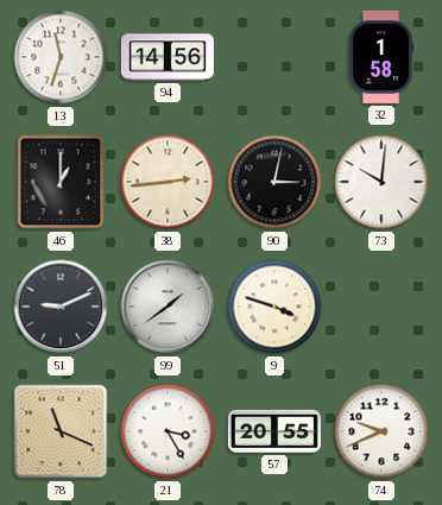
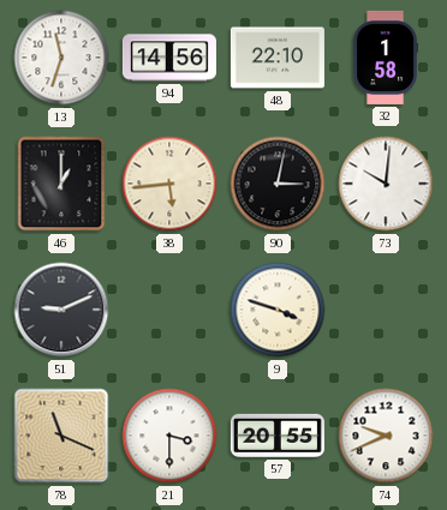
48: none -> 22:10
38: 2:44 -> 5:44
99: 1:39 -> none
21: 3:25 -> 3:30
